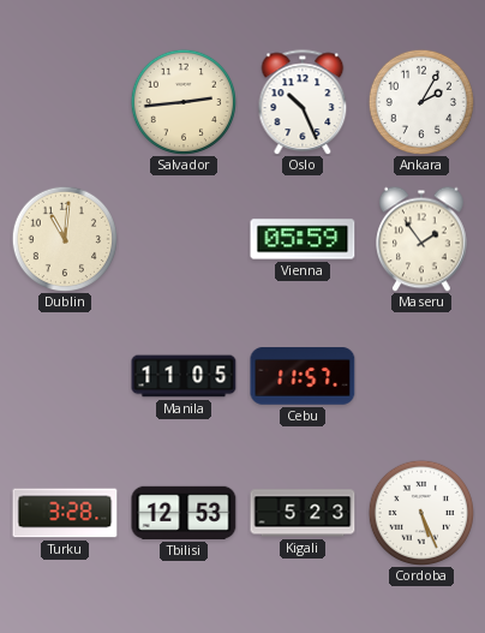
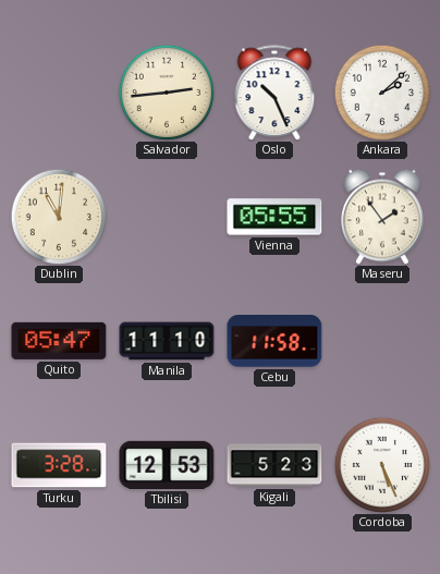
Ankara: 2:05 -> 2:08
Vienna: 05:59 -> 05:55
Quito: none -> 05:47
Manila: 11:05 -> 11:10
Cebu: 11:57 -> 11:58
